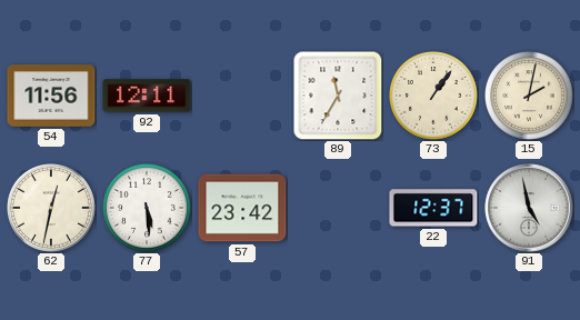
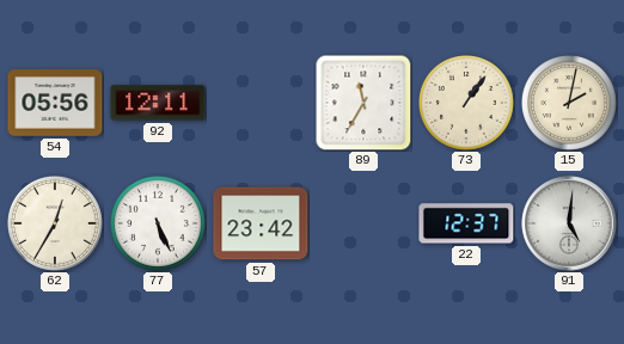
54: 11:56 -> 05:56
62: 12:32 -> 12:35
77: 5:29 -> 5:26
91: 4:58 -> 5:01
